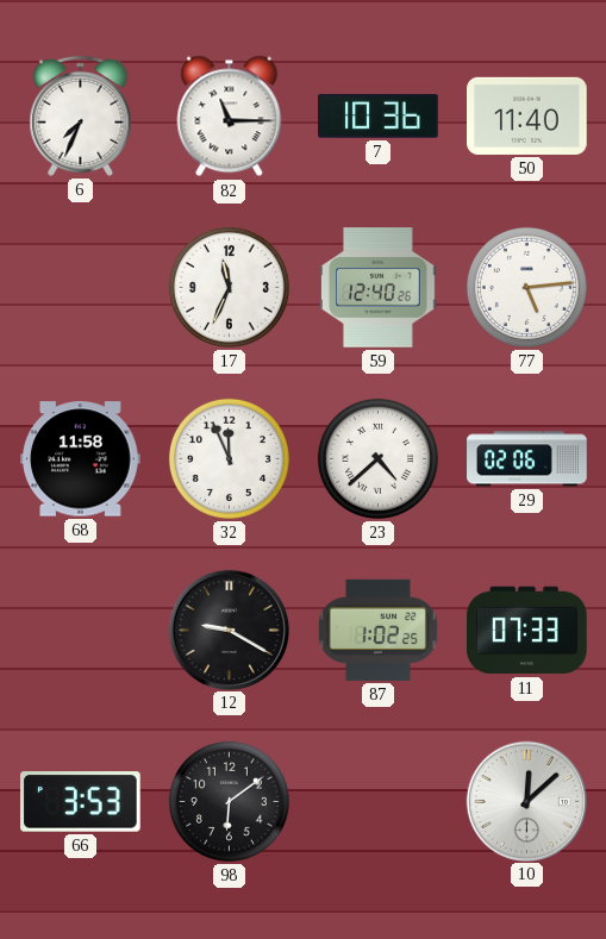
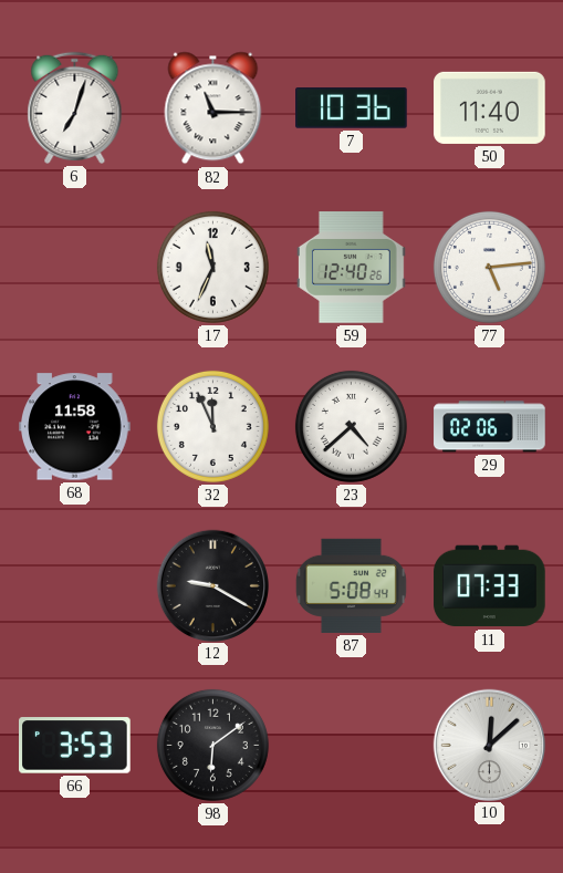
6: 7:34 -> 7:03
87: 1:02 -> 5:08
